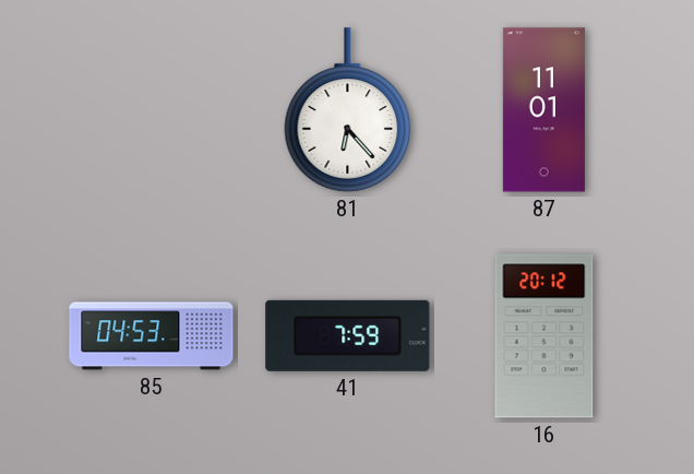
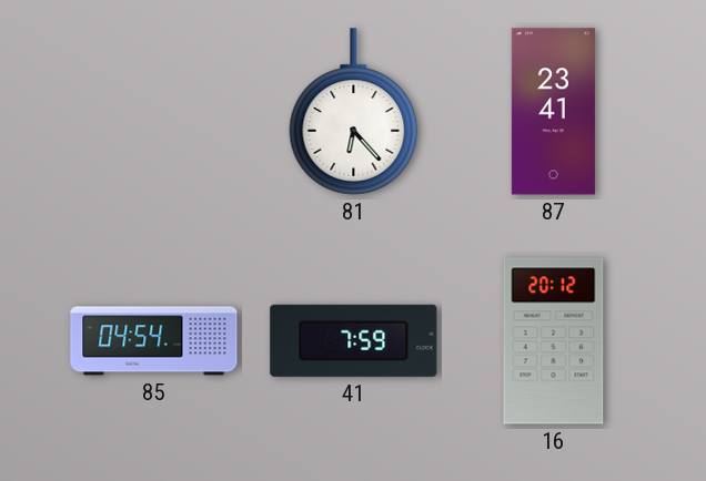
87: 11:01 -> 23:41
85: 04:53 -> 04:54
